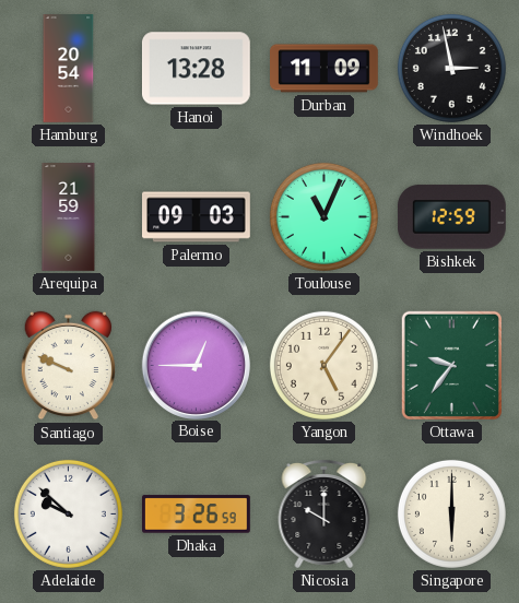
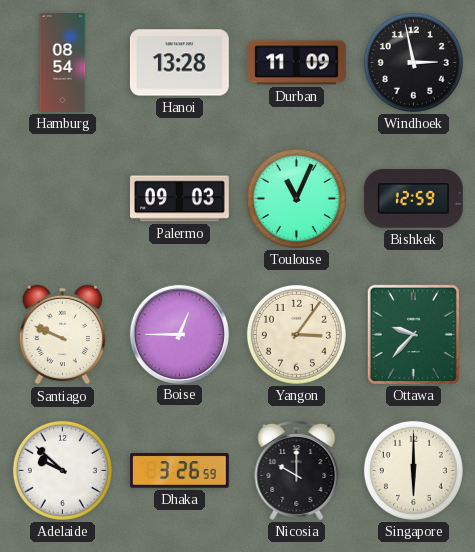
Hamburg: 20:54 -> 08:54
Arequipa: 21:59 -> none
Yangon: 5:06 -> 3:06
Ottawa: 9:36 -> 9:37
